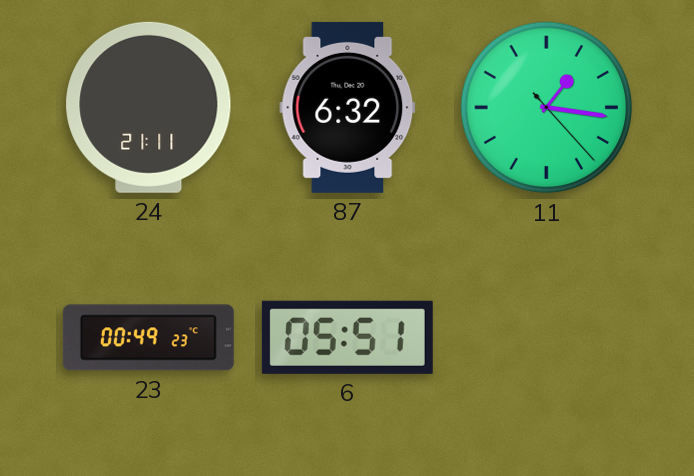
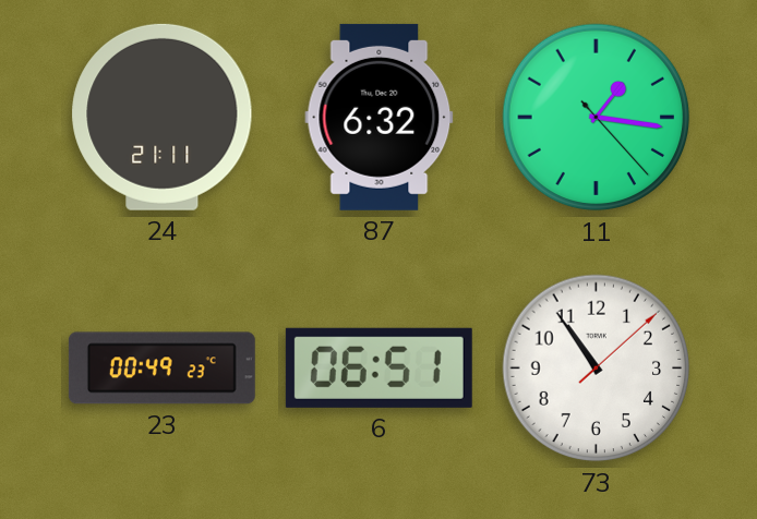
6: 05:51 -> 06:51
73: none -> 10:54
